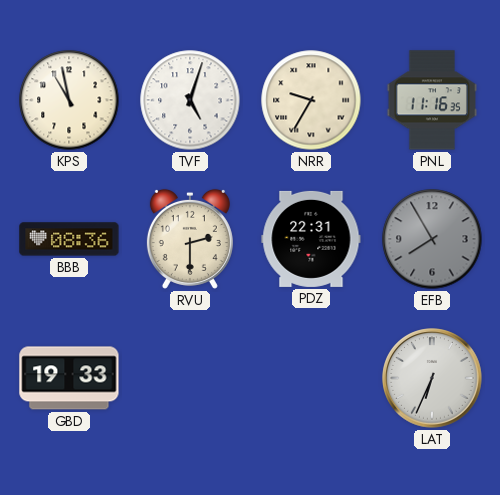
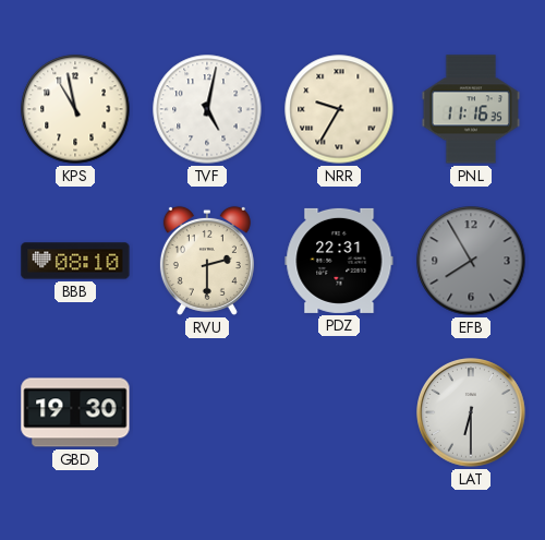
TVF: 5:03 -> 5:02
BBB: 08:36 -> 08:10
GBD: 19:33 -> 19:30
LAT: 6:34 -> 6:30
